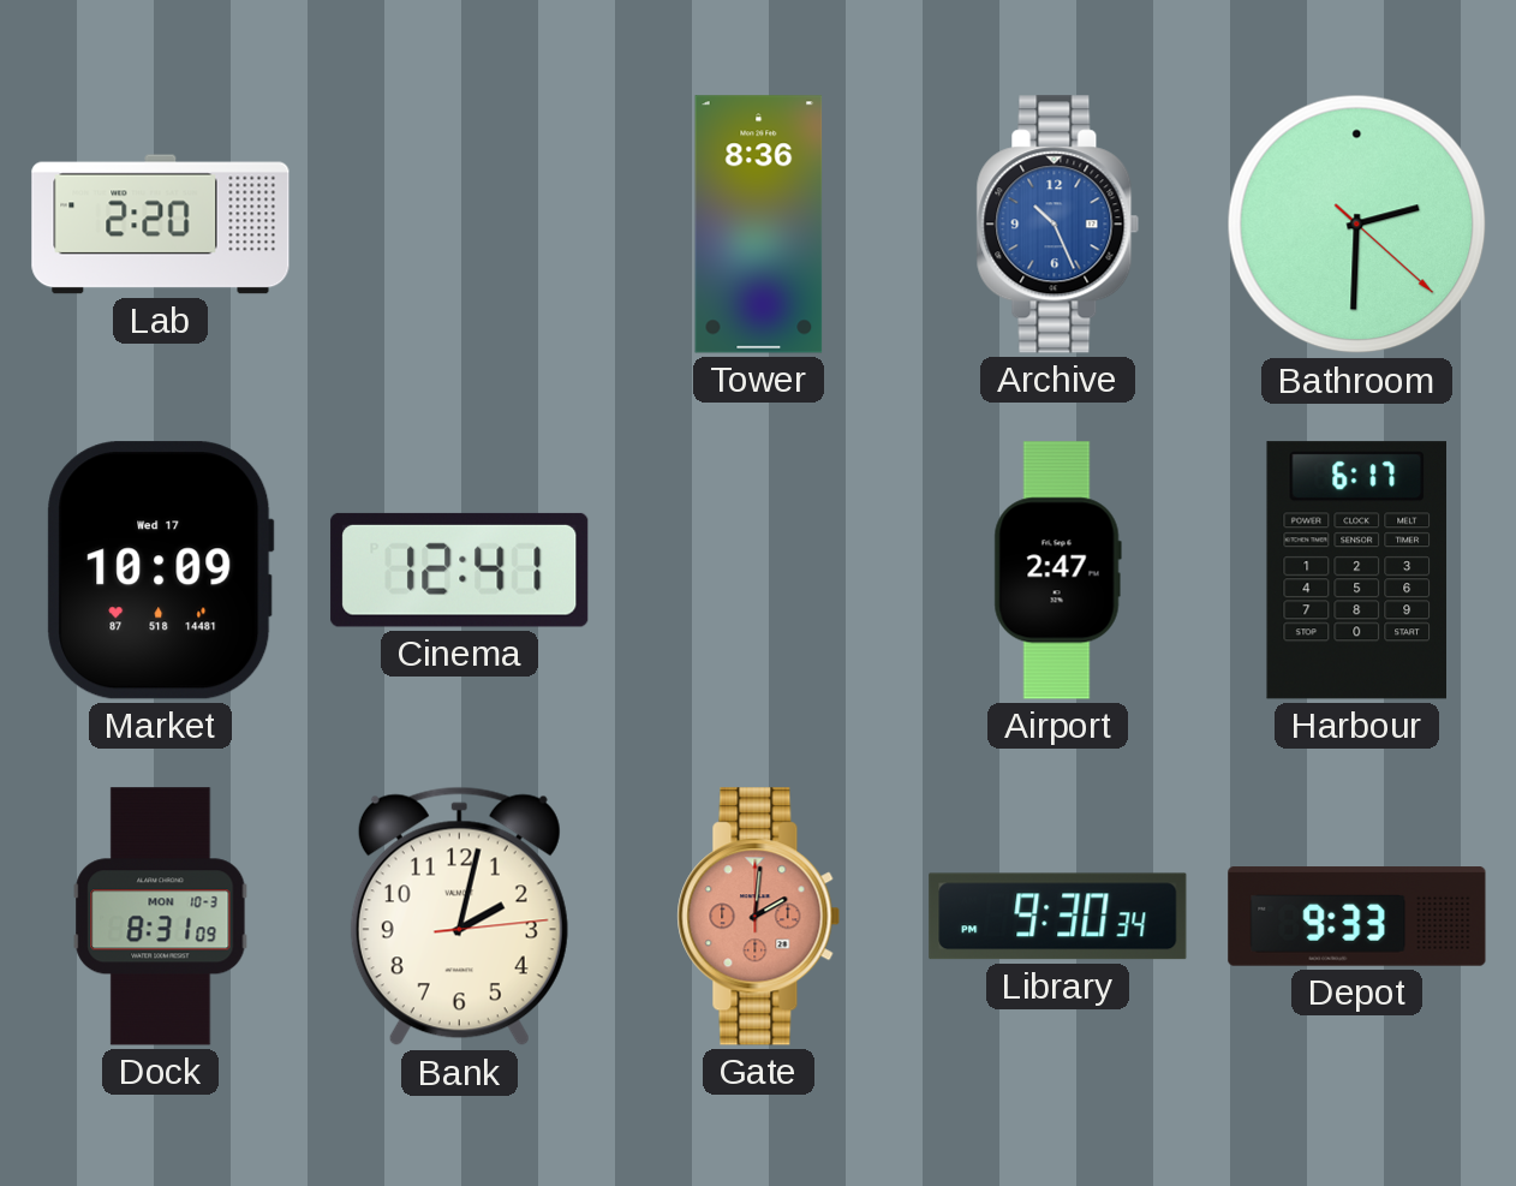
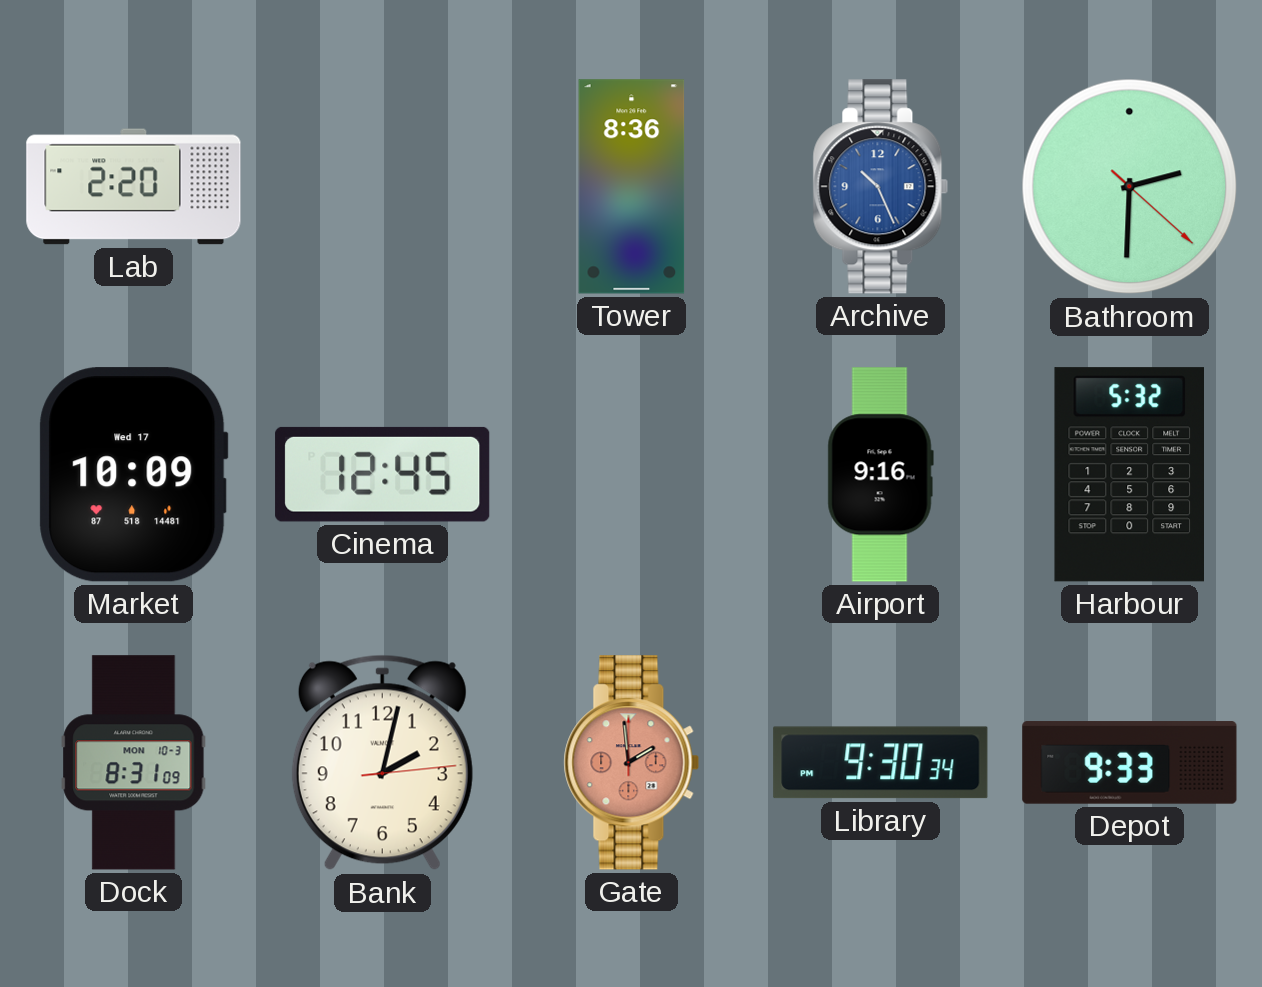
Cinema: 12:41 -> 12:45
Airport: 2:47 -> 9:16
Harbour: 6:17 -> 5:32
Gate: 2:01 -> 1:59
